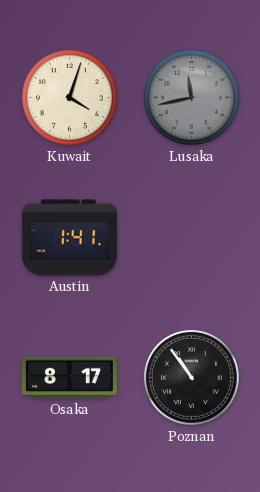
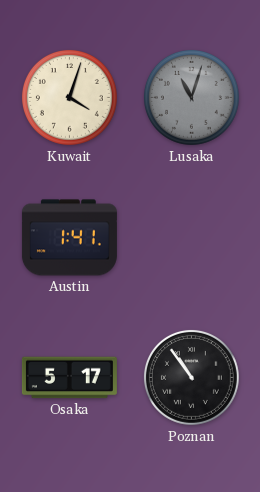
Lusaka: 11:43 -> 11:03
Osaka: 8:17 -> 5:17
